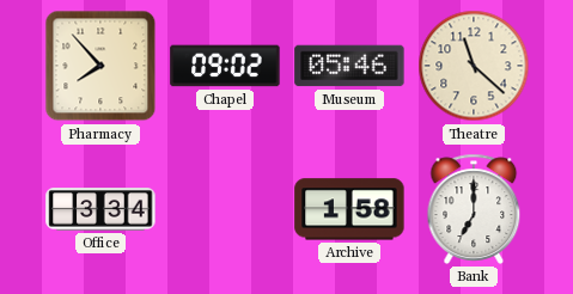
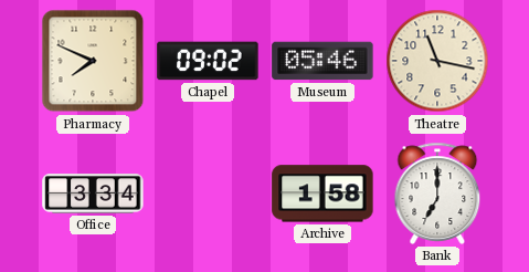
Pharmacy: 7:53 -> 7:49
Theatre: 11:22 -> 11:17
